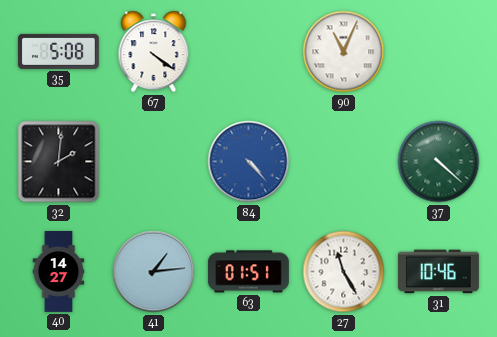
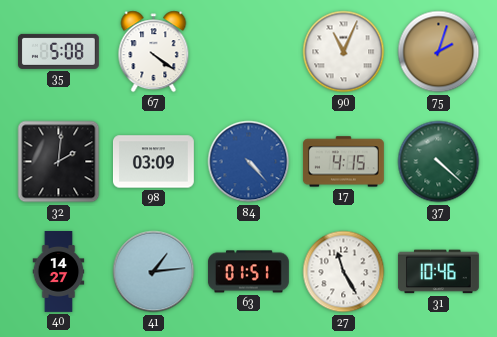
75: none -> 2:03
98: none -> 03:09
17: none -> 4:15
